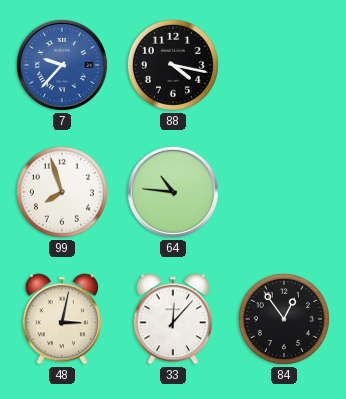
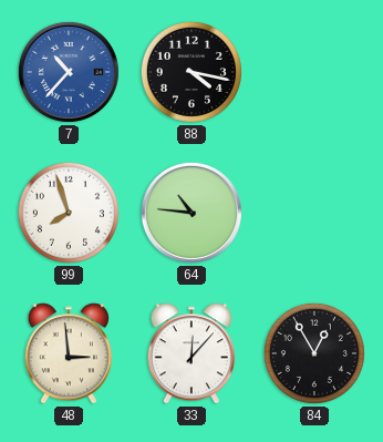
7: 9:37 -> 10:37
48: 3:02 -> 2:59
84: 12:54 -> 12:55
